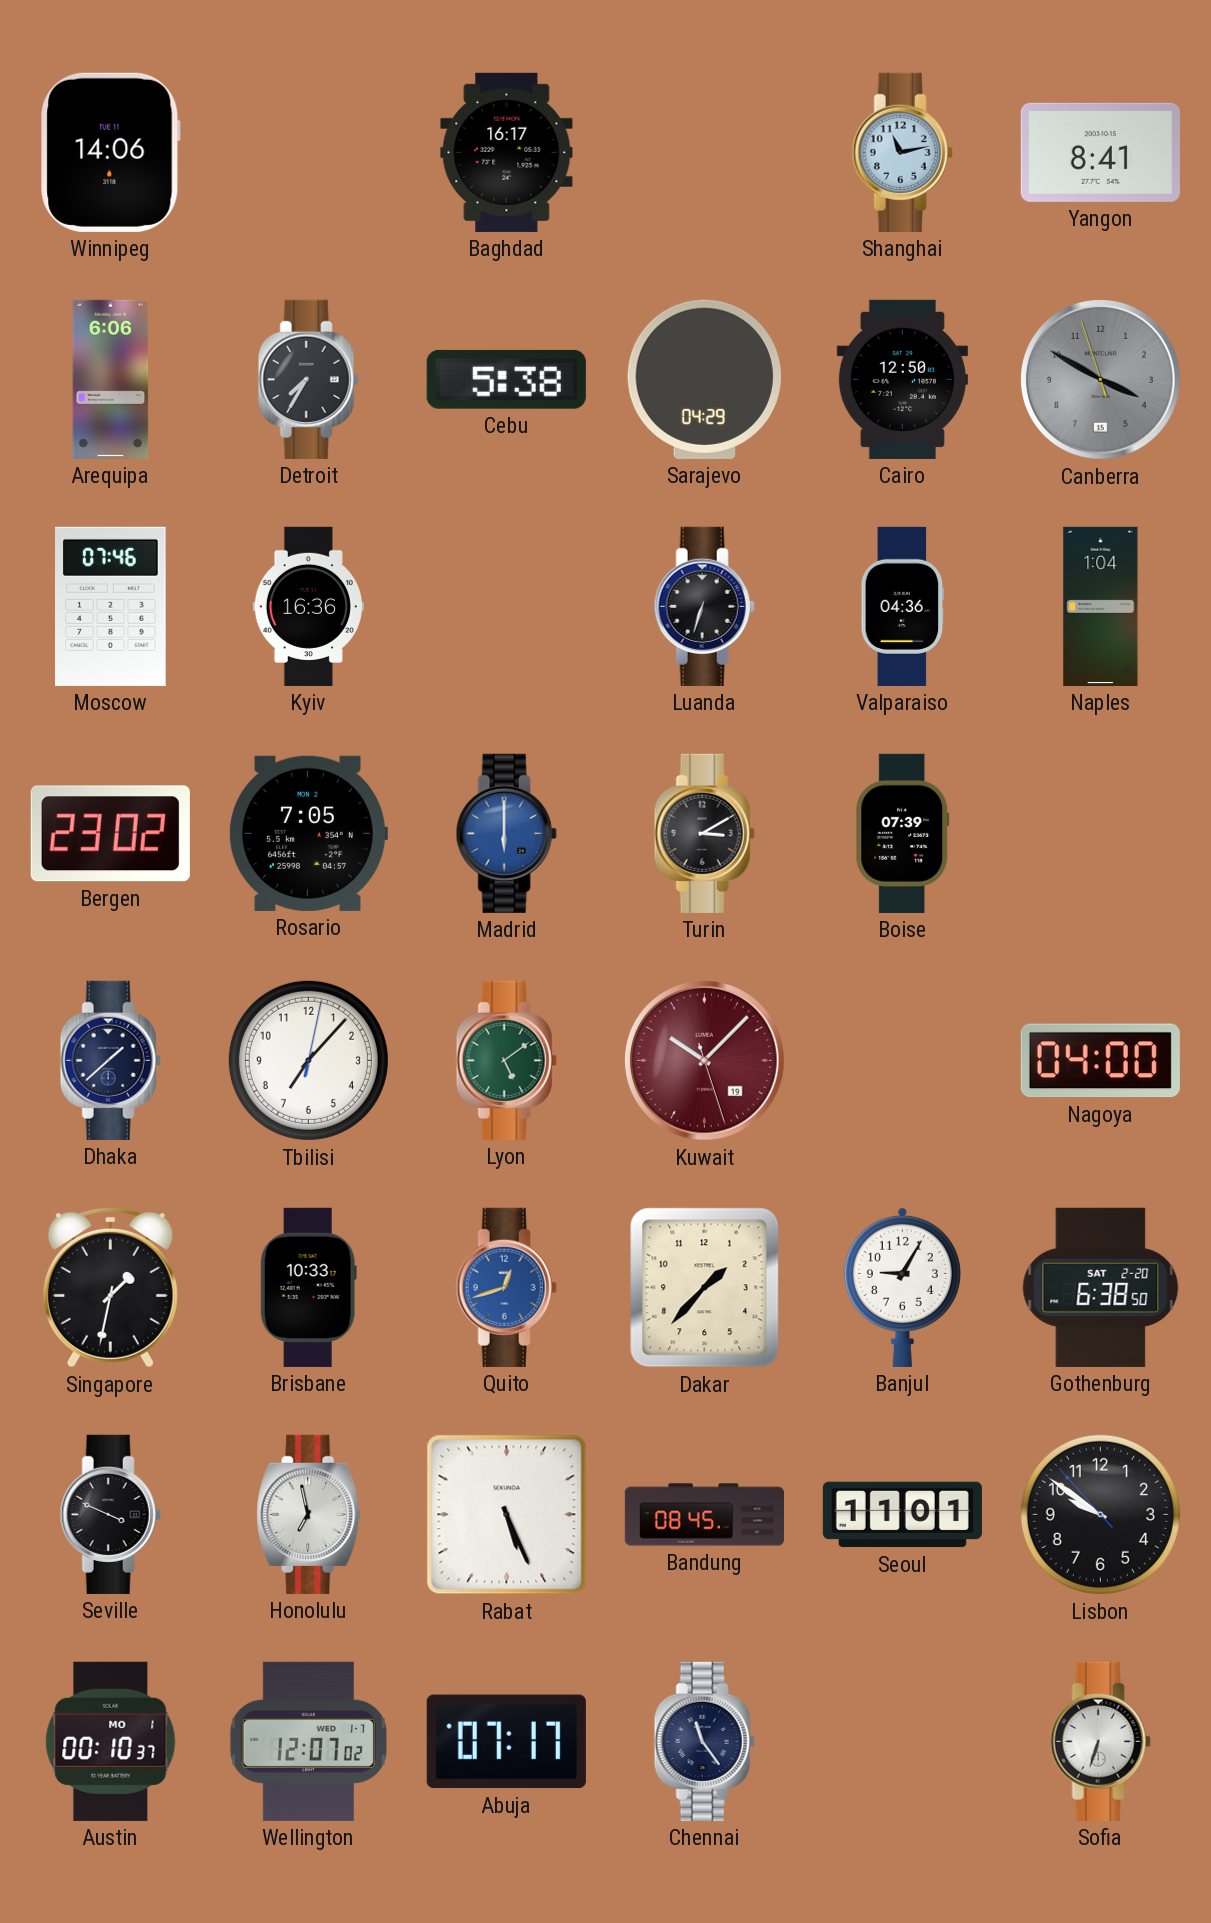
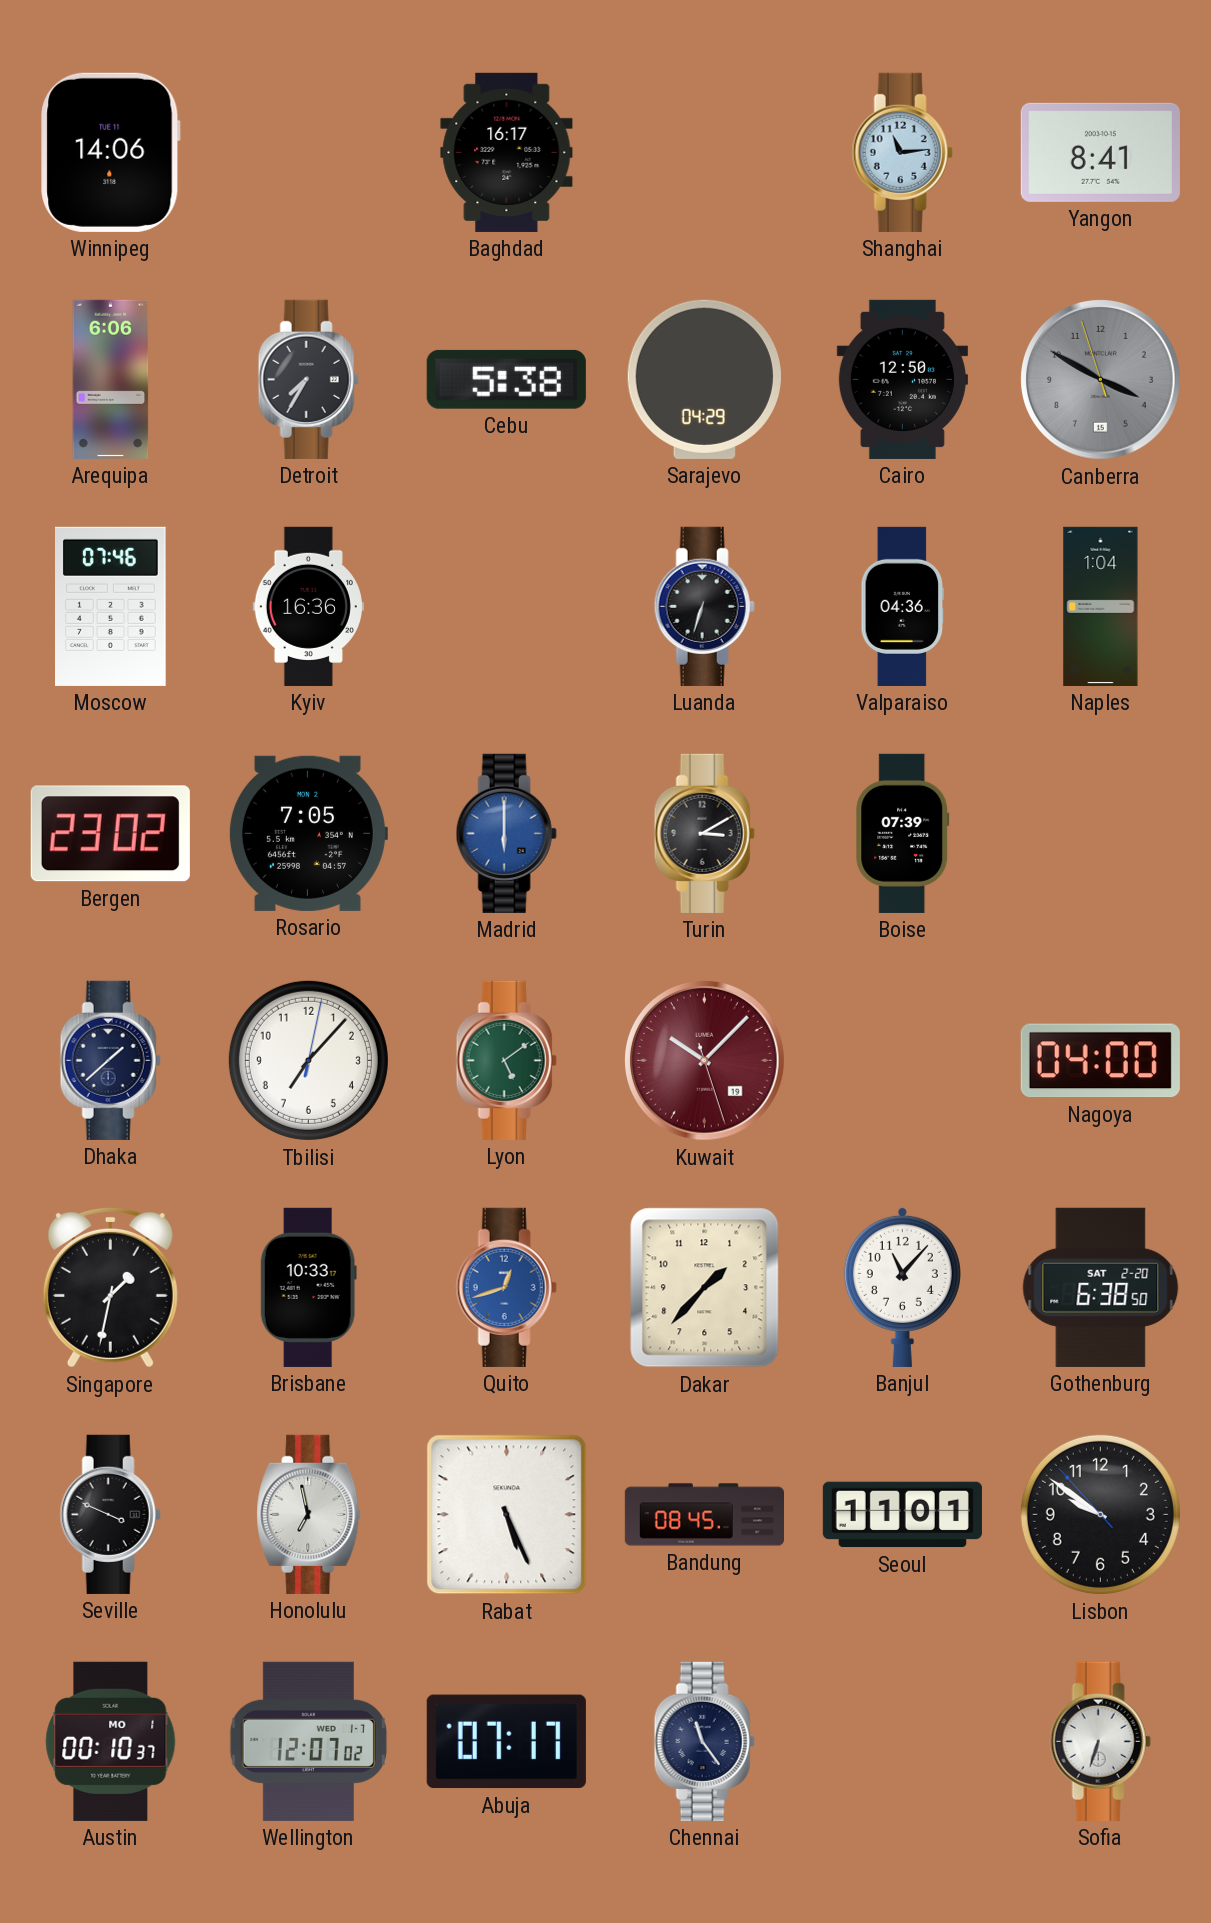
Shanghai: 11:13 -> 11:14
Banjul: 9:05 -> 11:07
